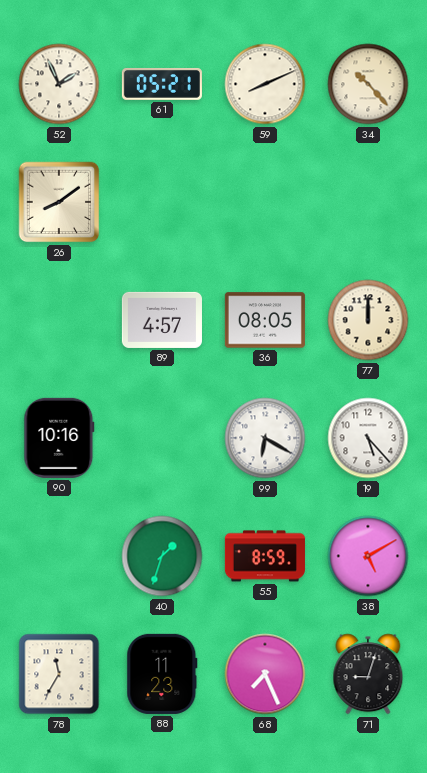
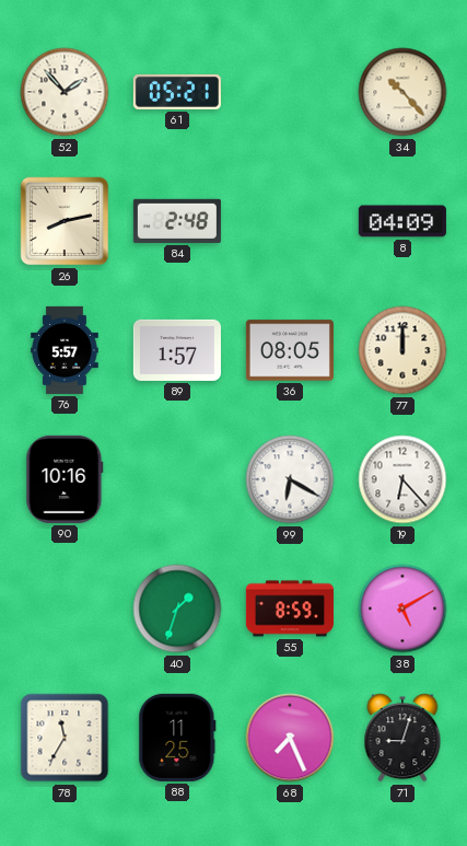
52: 1:56 -> 1:53
59: 8:11 -> none
26: 8:09 -> 8:13
84: none -> 2:48
8: none -> 04:09
76: none -> 5:57
89: 4:57 -> 1:57
19: 5:23 -> 6:23
88: 11:23 -> 11:25
